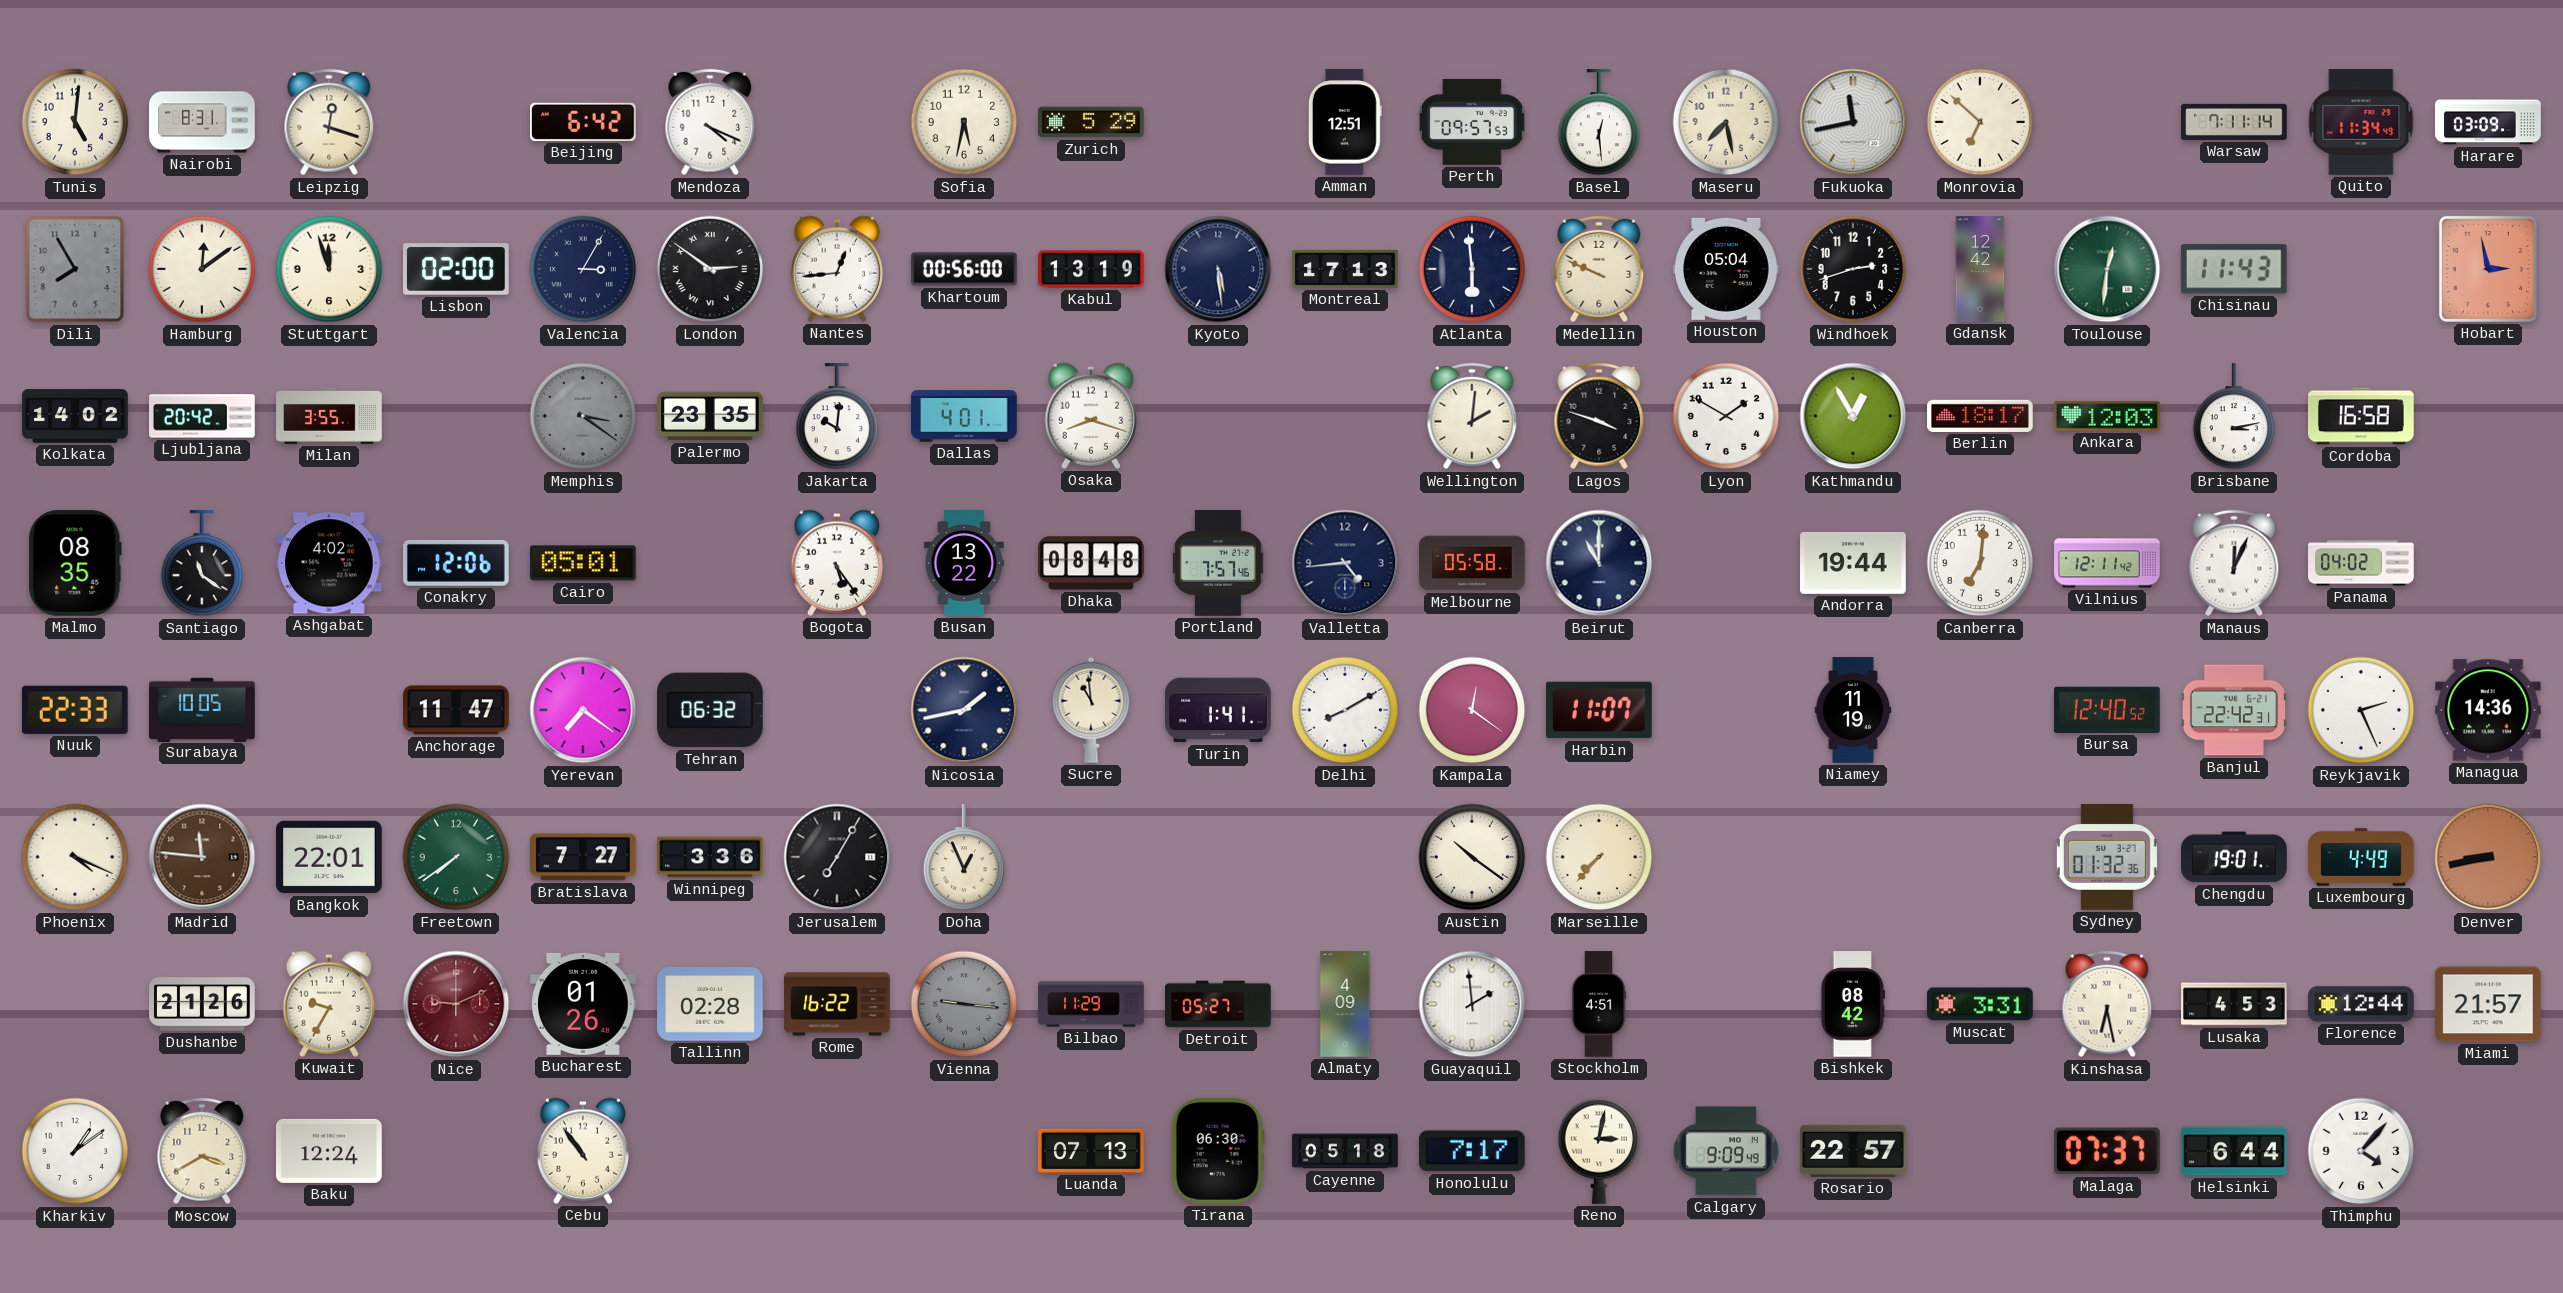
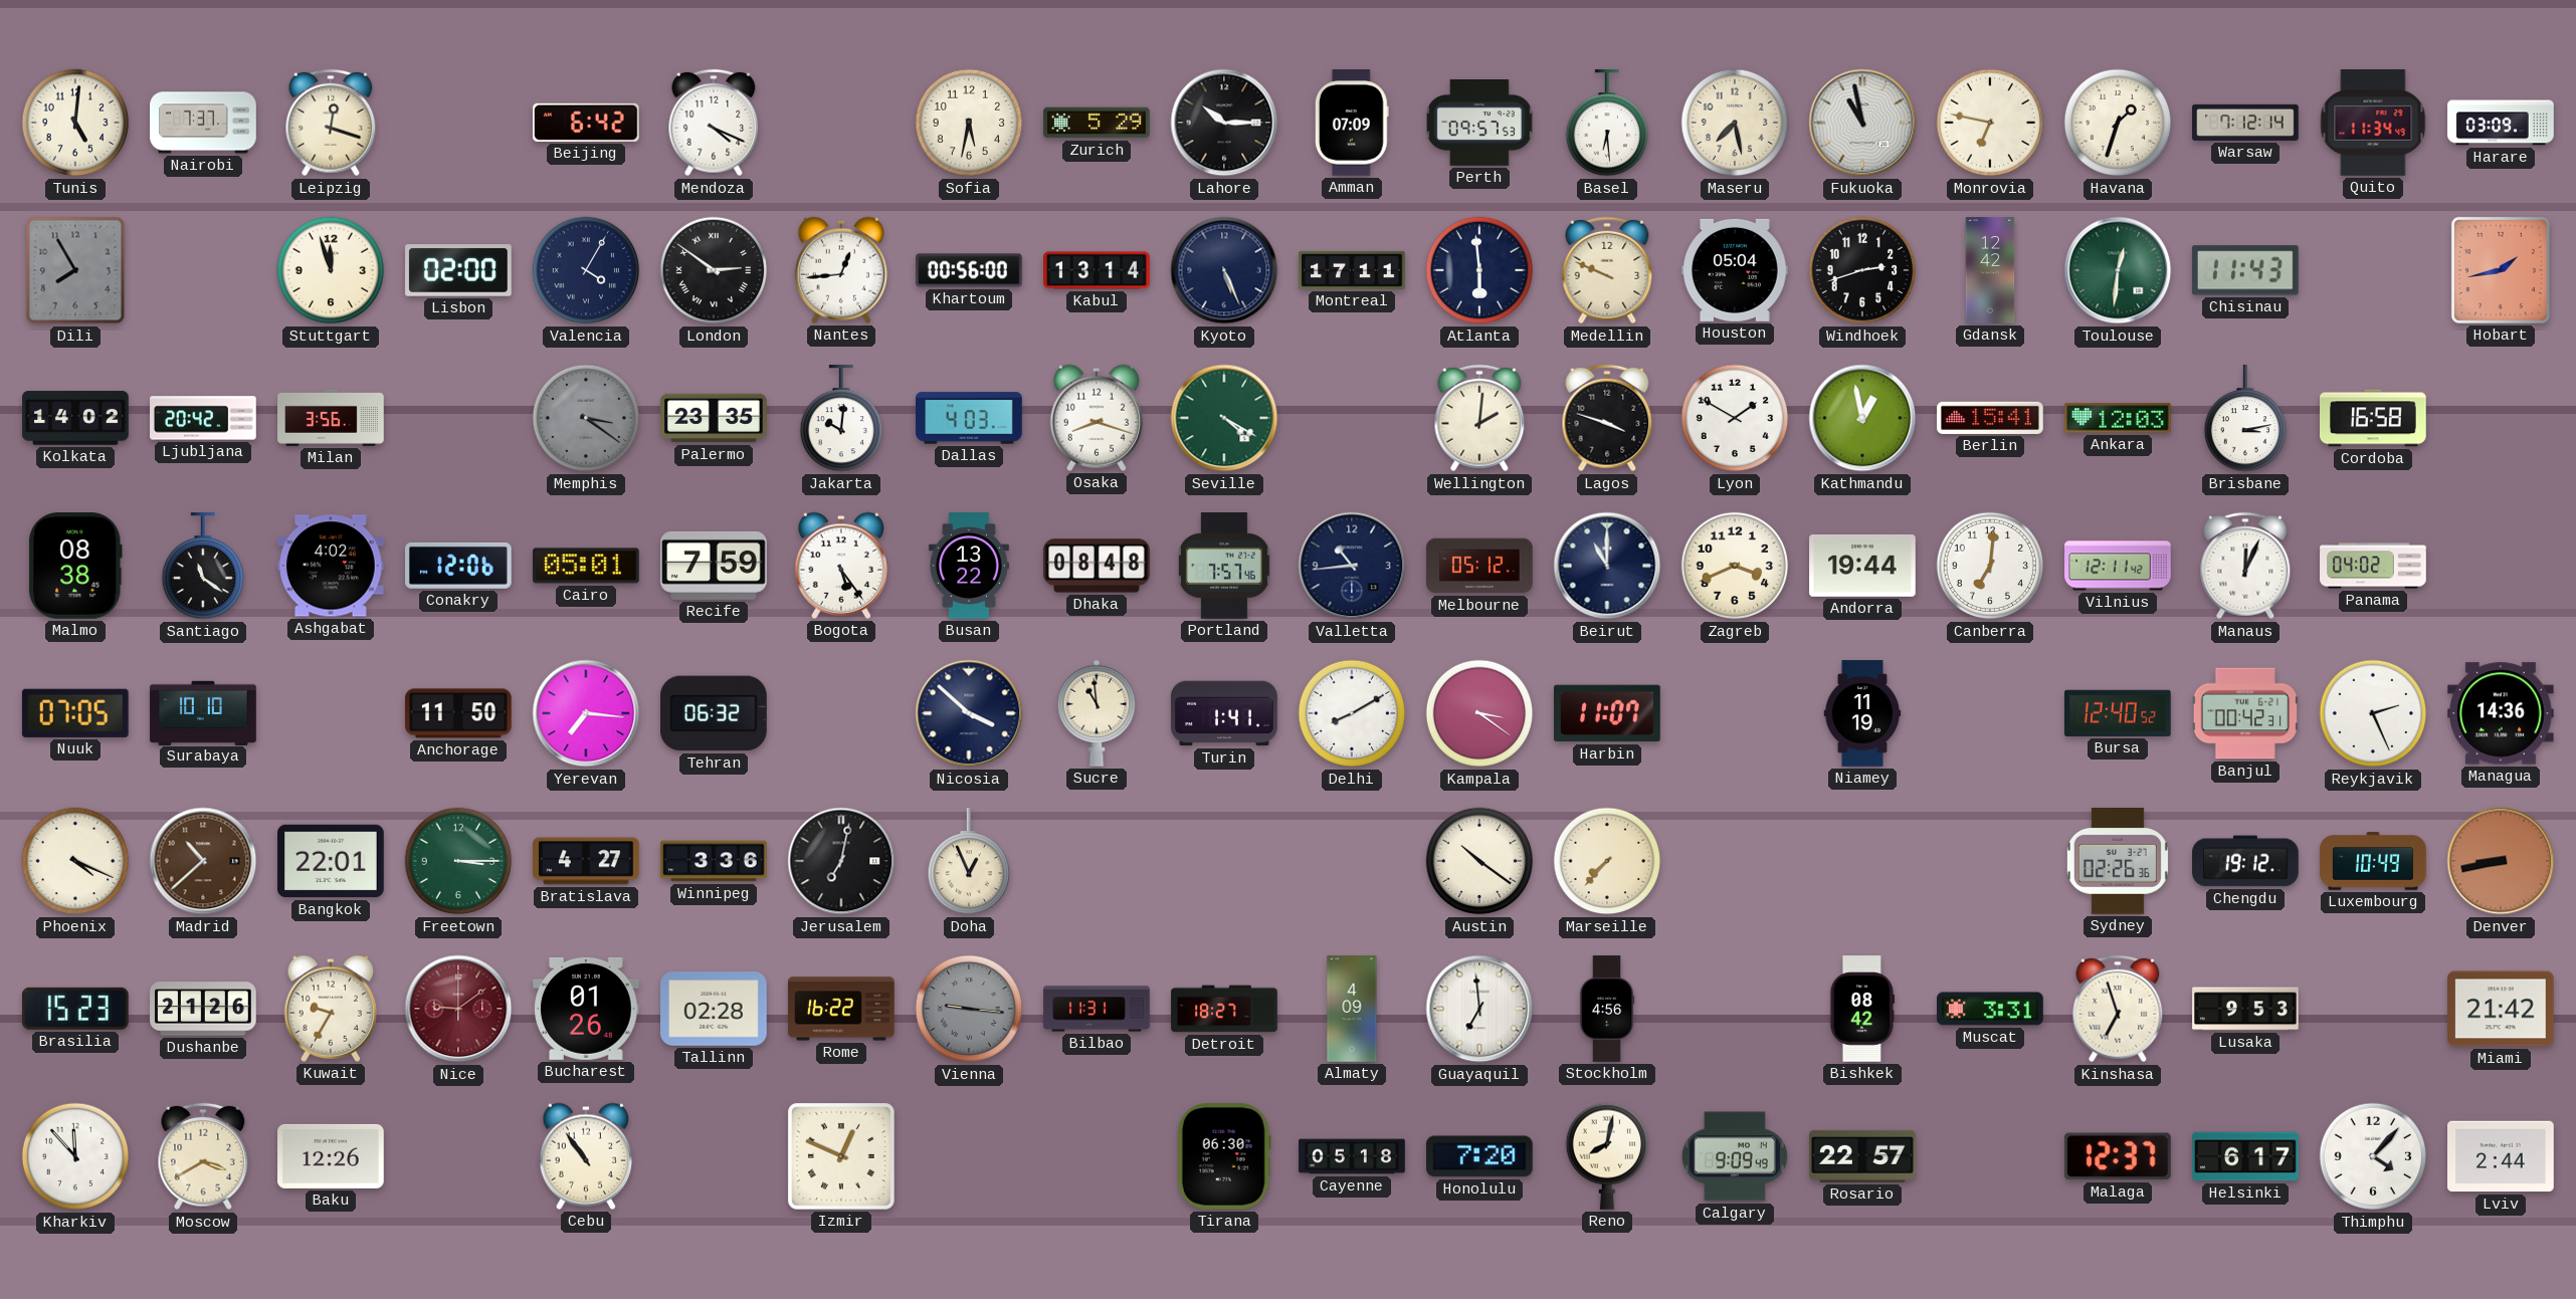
Nairobi: 8:31 -> 7:37
Lahore: none -> 10:15
Amman: 12:51 -> 07:09
Basel: 12:29 -> 6:29
Fukuoka: 11:43 -> 10:58
Monrovia: 6:52 -> 6:47
Havana: none -> 1:33
Warsaw: 7:11 -> 7:12
Hamburg: 12:09 -> none
Valencia: 3:05 -> 4:05
Kabul: 13:19 -> 13:14
Kyoto: 5:29 -> 5:26
Montreal: 17:13 -> 17:11
Hobart: 2:58 -> 1:43
Milan: 3:55 -> 3:56
Dallas: 4:01 -> 4:03
Seville: none -> 4:20
Kathmandu: 12:55 -> 12:58
Berlin: 18:17 -> 15:41
Malmo: 08:35 -> 08:38
Recife: none -> 7:59
Valletta: 4:44 -> 10:44
Melbourne: 05:58 -> 05:12
Zagreb: none -> 3:41
Nuuk: 22:33 -> 07:05
Surabaya: 10:05 -> 10:10
Anchorage: 11:47 -> 11:50
Yerevan: 7:21 -> 7:16
Nicosia: 1:43 -> 3:52
Kampala: 12:21 -> 3:21
Banjul: 22:42 -> 00:42
Madrid: 11:46 -> 10:38
Freetown: 7:39 -> 3:15
Bratislava: 7:27 -> 4:27
Jerusalem: 7:05 -> 7:02
Sydney: 01:32 -> 02:26
Chengdu: 19:01 -> 19:12
Luxembourg: 4:49 -> 10:49
Brasilia: none -> 15:23
Nice: 9:11 -> 9:09
Bilbao: 11:29 -> 11:31
Detroit: 05:27 -> 18:27
Guayaquil: 1:59 -> 6:59
Stockholm: 4:51 -> 4:56
Kinshasa: 6:28 -> 6:57
Lusaka: 4:53 -> 9:53
Florence: 12:44 -> none
Miami: 21:57 -> 21:42
Kharkiv: 1:09 -> 11:53
Baku: 12:24 -> 12:26
Izmir: none -> 12:49
Luanda: 07:13 -> none
Honolulu: 7:17 -> 7:20
Reno: 3:02 -> 8:02
Malaga: 07:37 -> 12:37
Helsinki: 6:44 -> 6:17
Lviv: none -> 2:44
